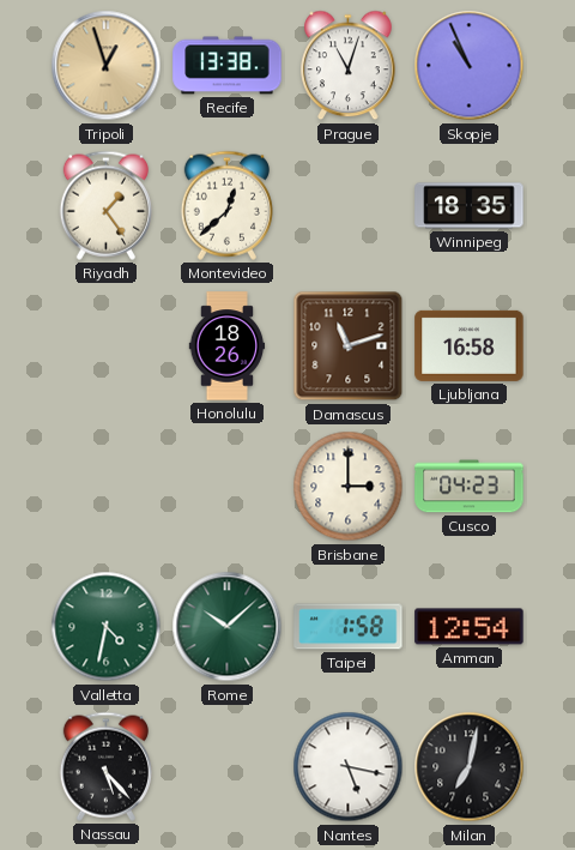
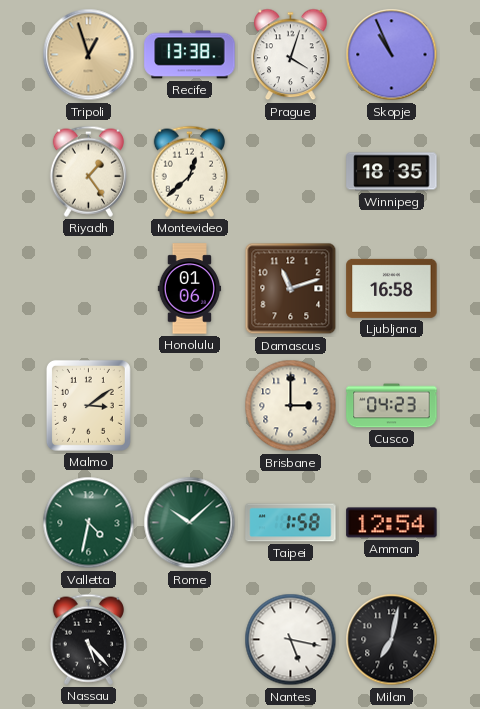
Prague: 11:03 -> 4:03
Honolulu: 18:26 -> 01:06
Malmo: none -> 3:09
